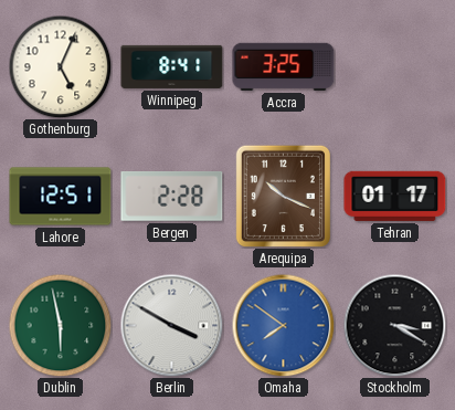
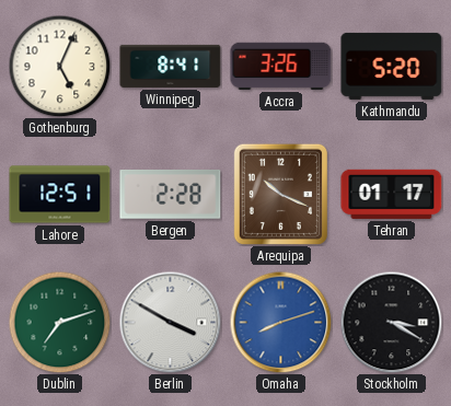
Accra: 3:25 -> 3:26
Kathmandu: none -> 5:20
Dublin: 5:58 -> 7:12
Omaha: 7:51 -> 8:12
